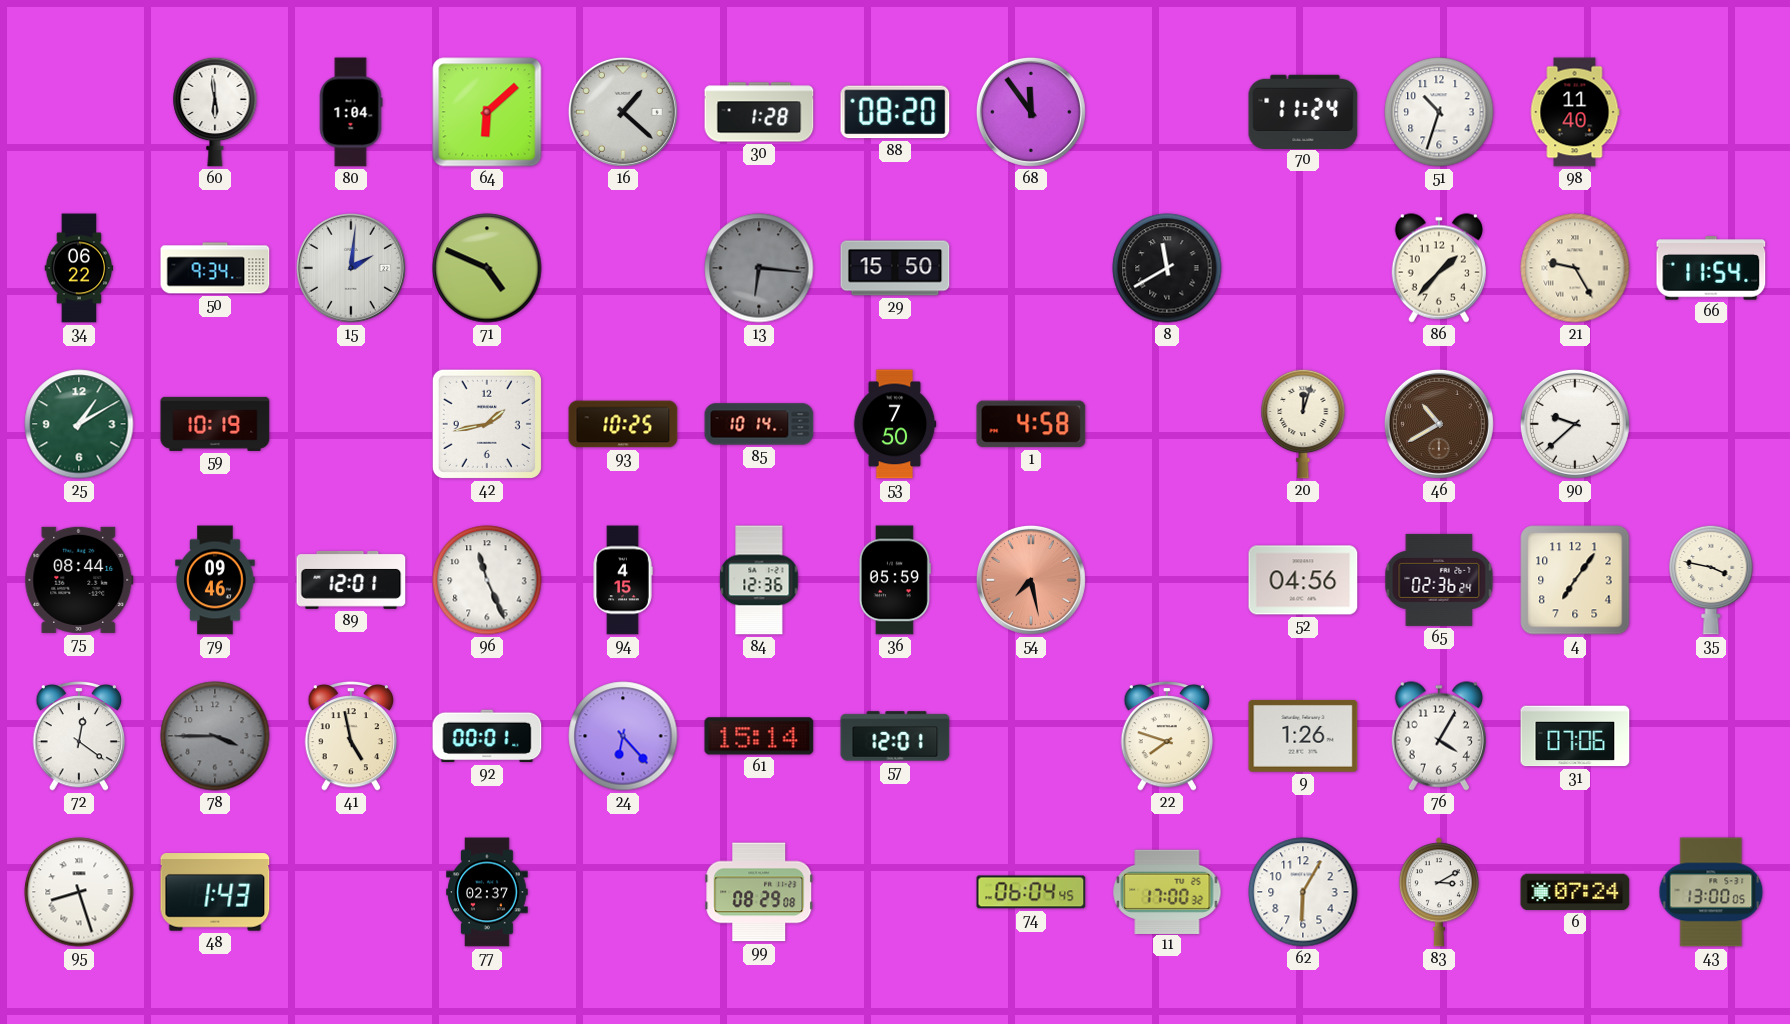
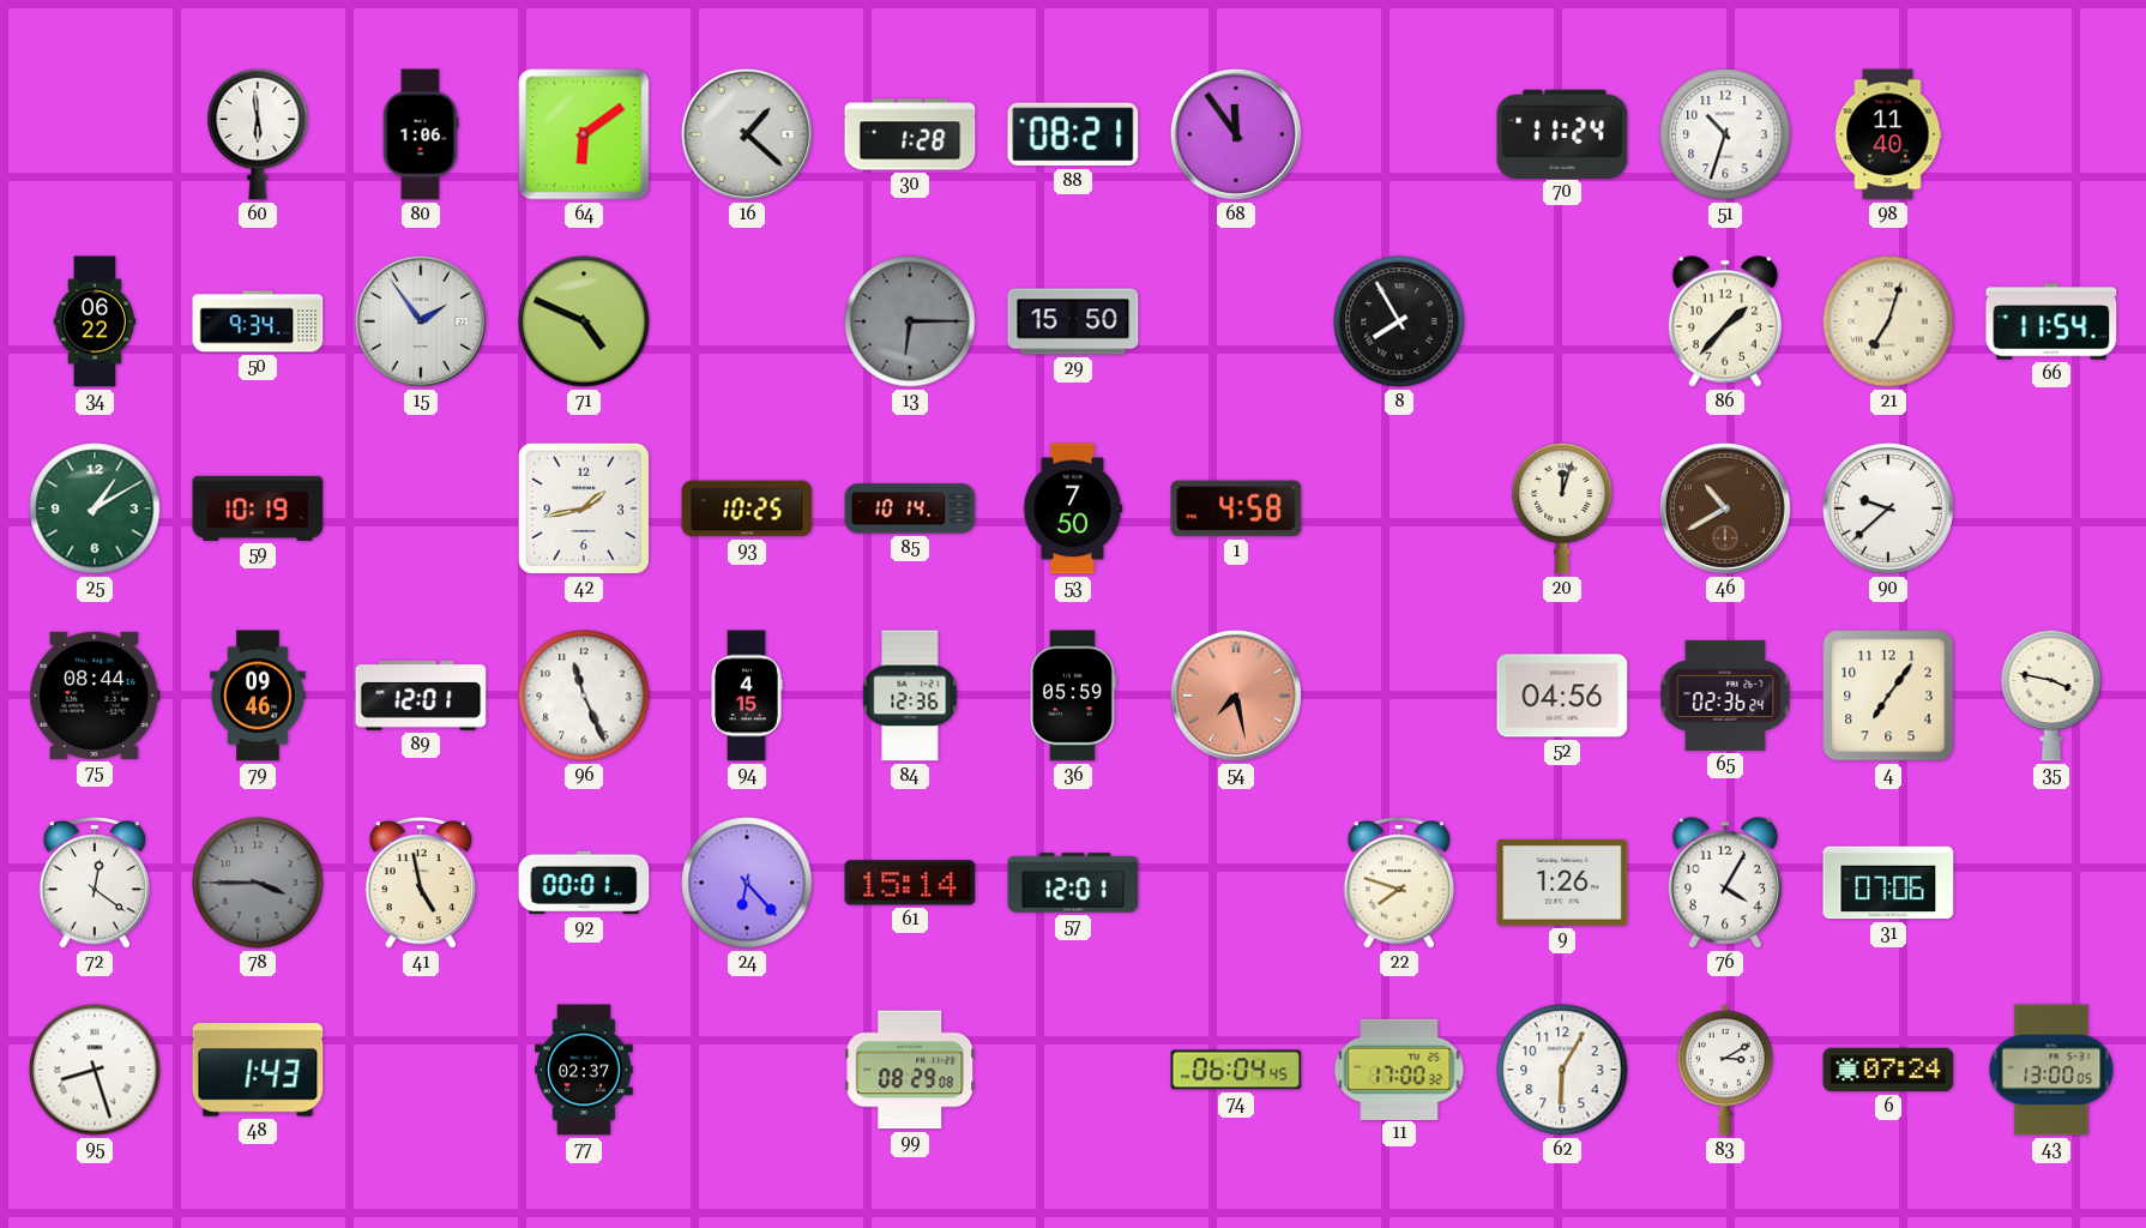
80: 1:04 -> 1:06
64: 6:08 -> 6:09
88: 08:20 -> 08:21
15: 2:01 -> 1:54
13: 6:16 -> 6:15
8: 11:40 -> 7:55
21: 9:25 -> 7:03
